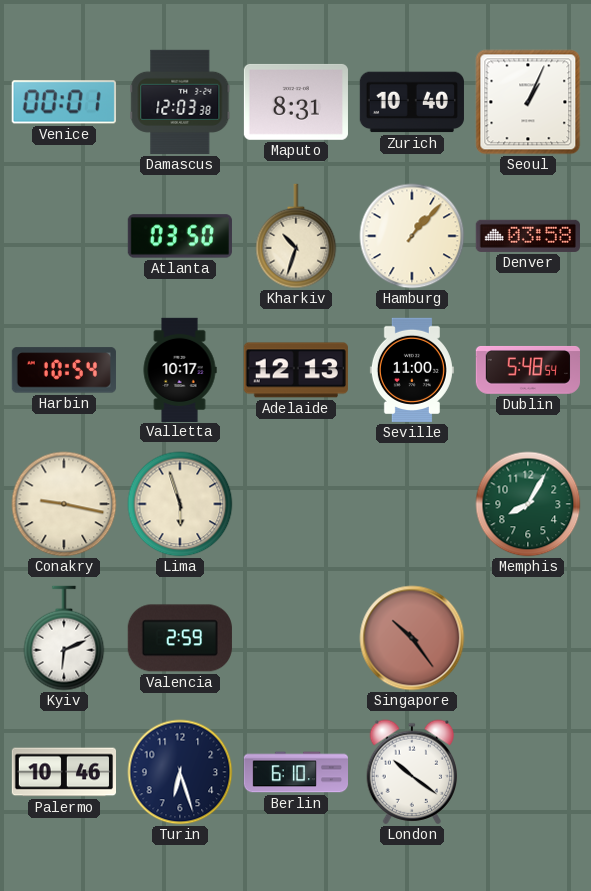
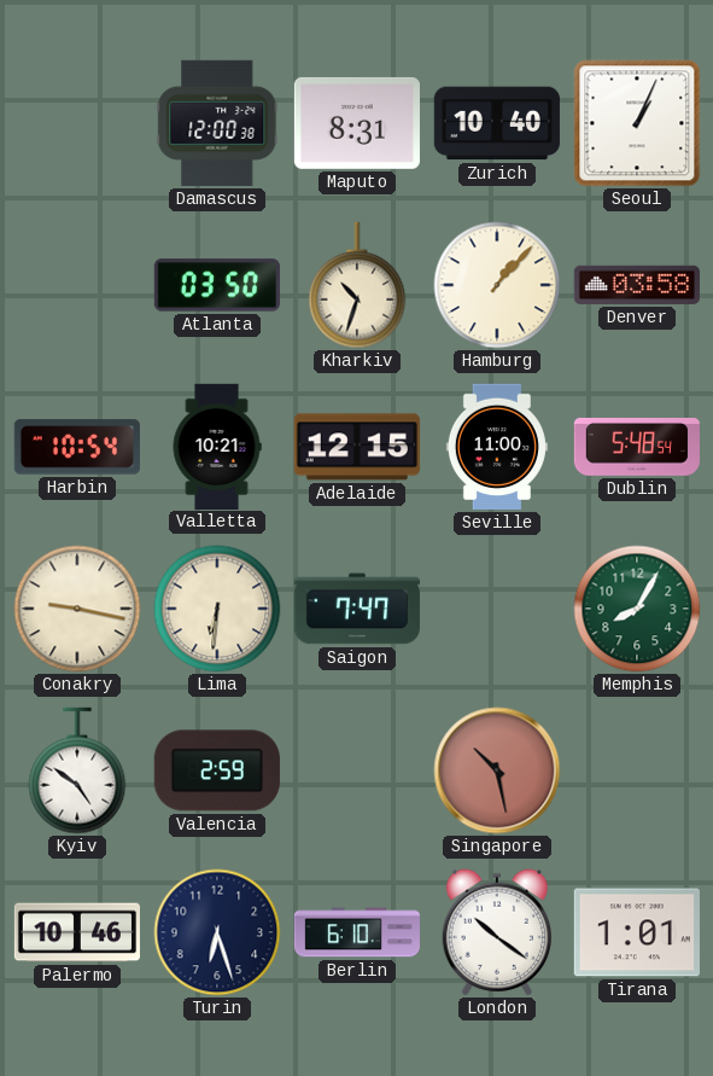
Venice: 00:01 -> none
Damascus: 12:03 -> 12:00
Valletta: 10:17 -> 10:21
Adelaide: 12:13 -> 12:15
Lima: 5:57 -> 6:31
Saigon: none -> 7:47
Kyiv: 6:11 -> 4:51
Singapore: 10:24 -> 10:28
Tirana: none -> 1:01
